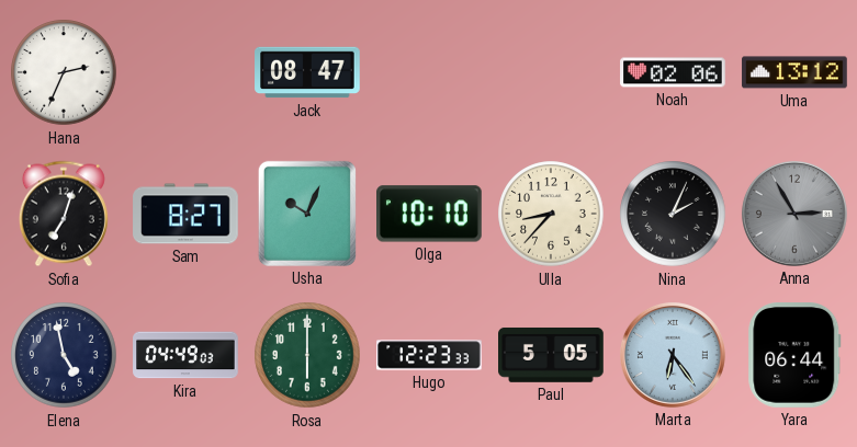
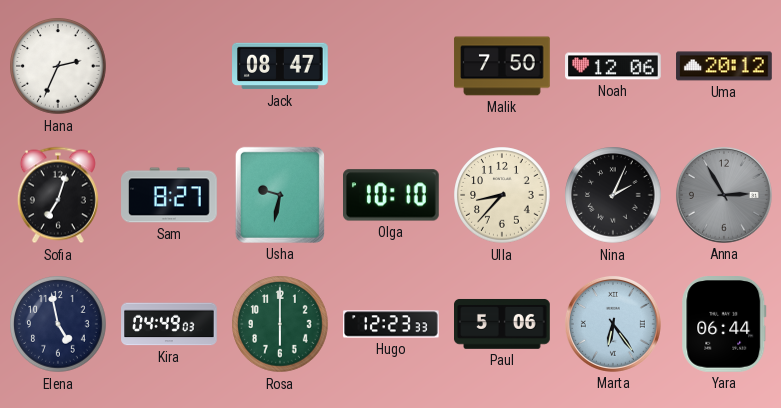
Malik: none -> 7:50
Noah: 02:06 -> 12:06
Uma: 13:12 -> 20:12
Usha: 10:04 -> 9:32
Paul: 5:05 -> 5:06
